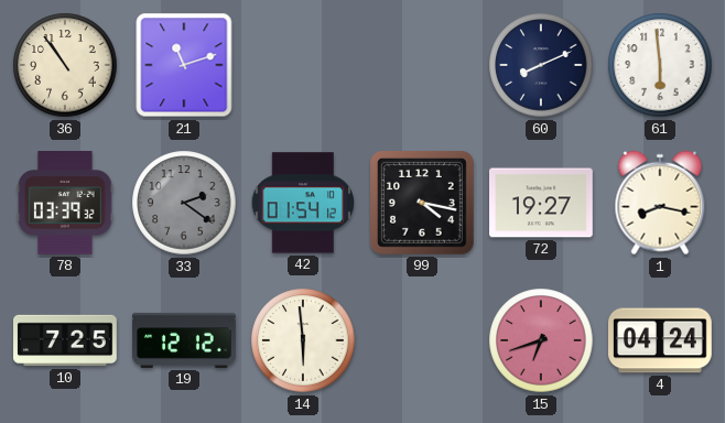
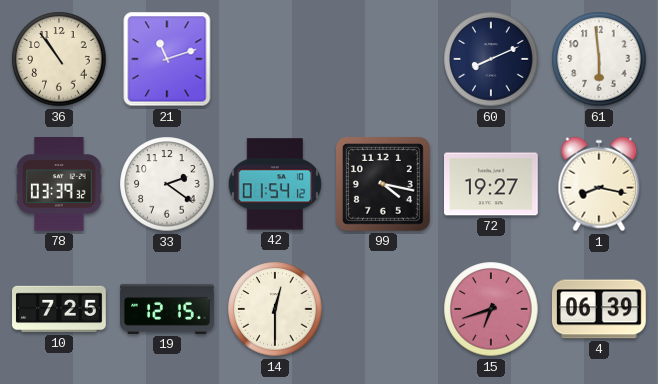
33 dial: grey -> white
19: 12:12 -> 12:15
14: 5:59 -> 12:30
4: 04:24 -> 06:39
